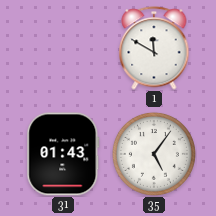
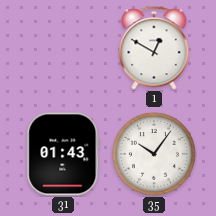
1: 11:50 -> 12:50
35: 5:06 -> 10:06
